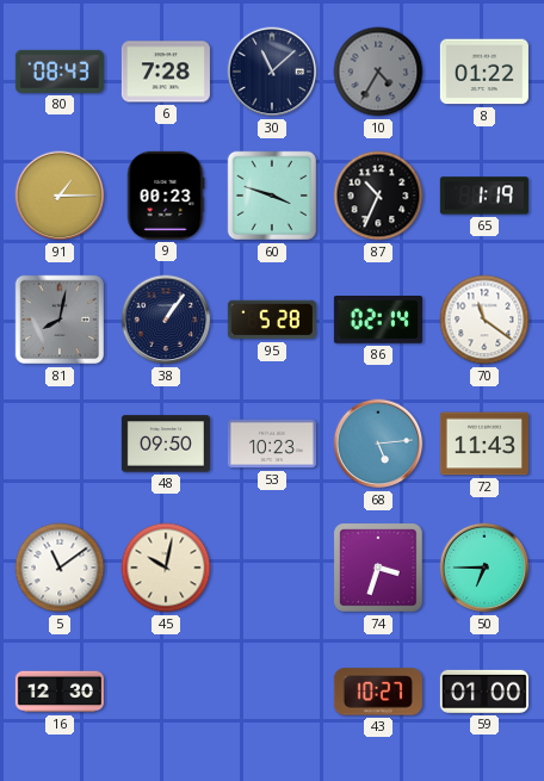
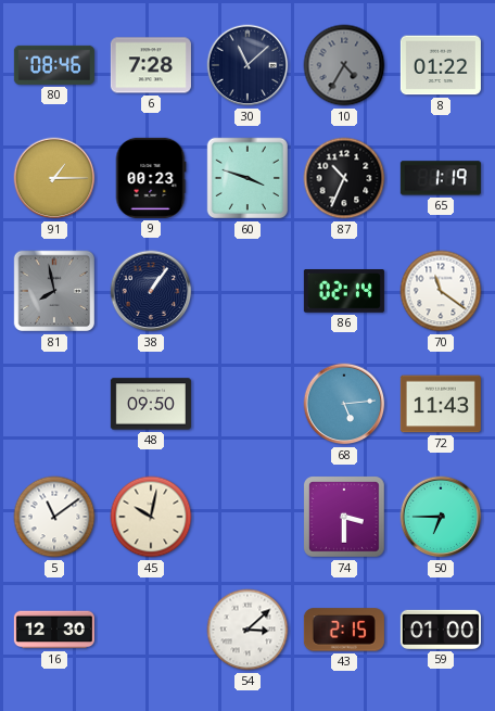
80: 08:43 -> 08:46
81: 8:02 -> 7:58
95: 5:28 -> none
53: 10:23 -> none
74: 3:33 -> 3:30
54: none -> 3:08
43: 10:27 -> 2:15
